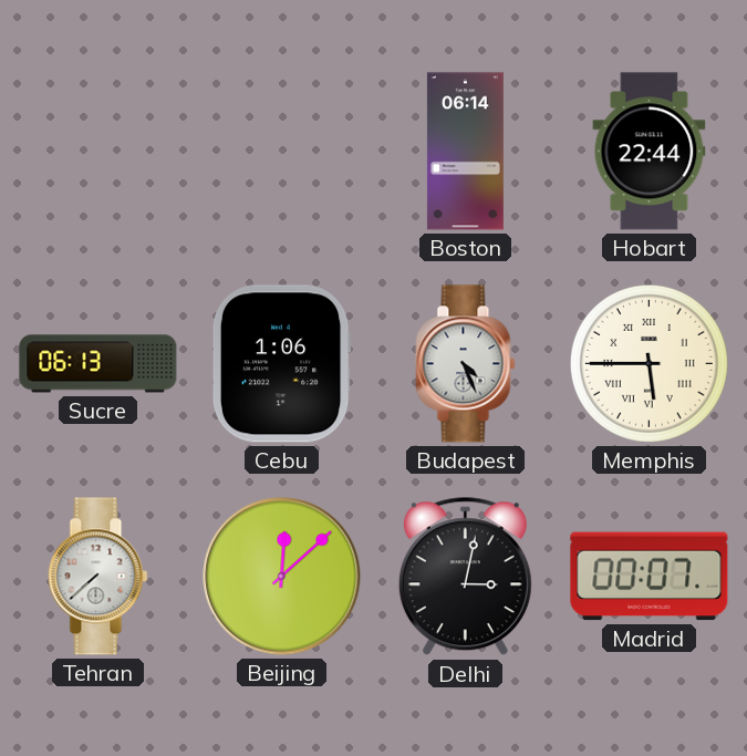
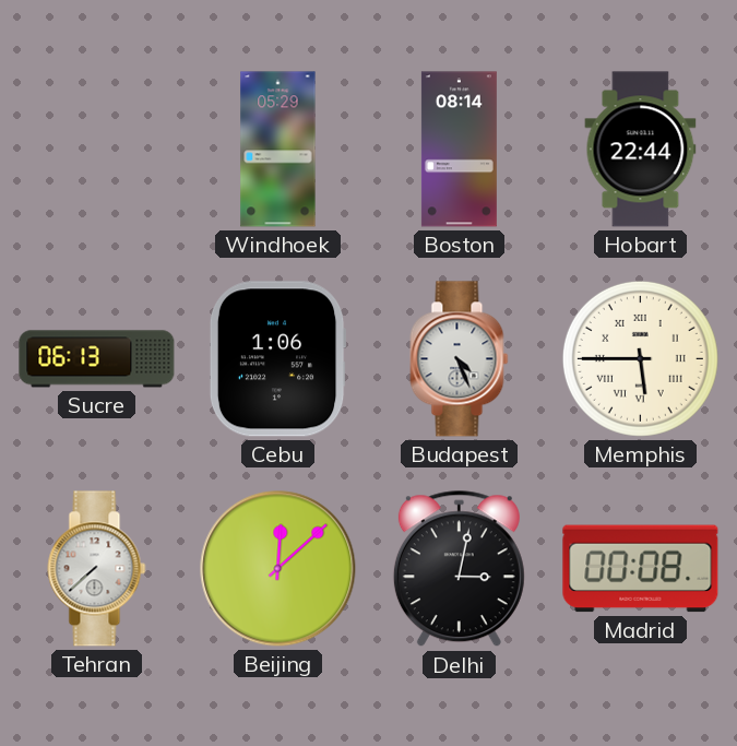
Windhoek: none -> 05:29
Boston: 06:14 -> 08:14
Madrid: 00:07 -> 00:08
